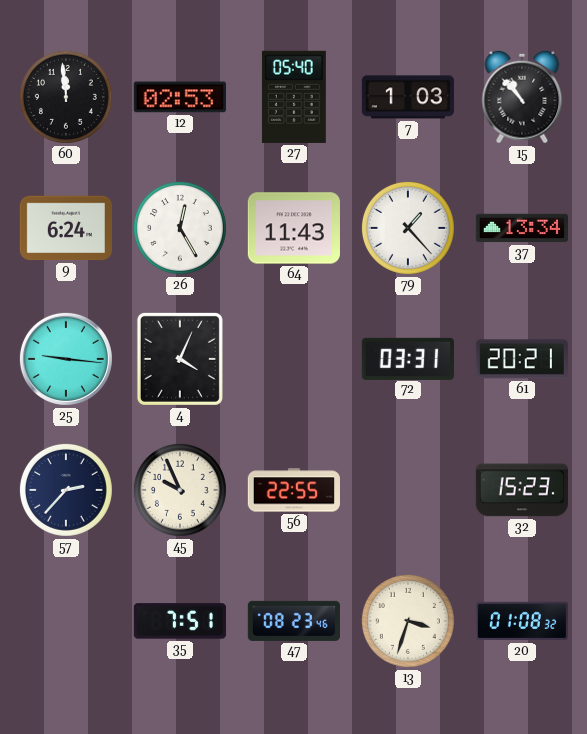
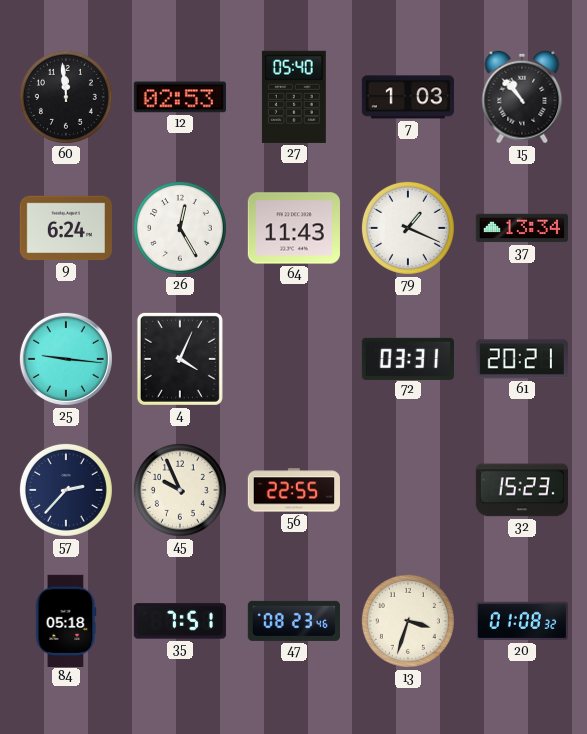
79: 1:23 -> 1:19
84: none -> 05:18
